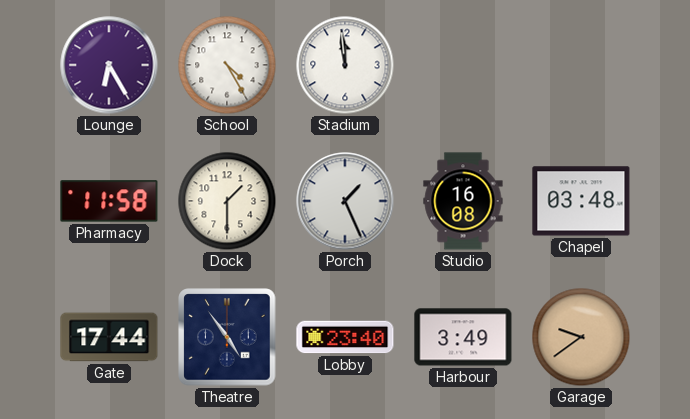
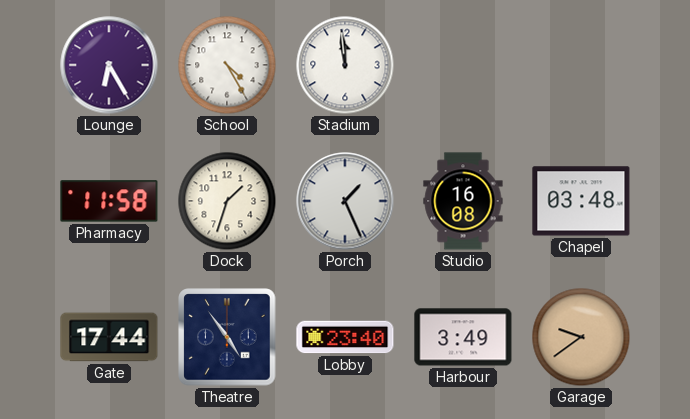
Dock: 1:30 -> 1:33
